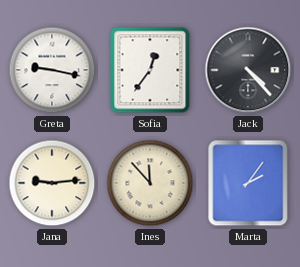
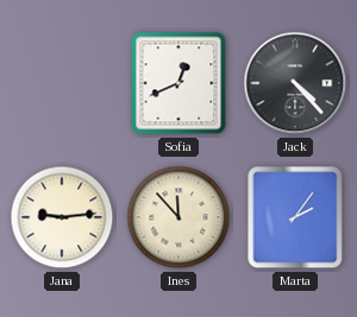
Greta: 9:17 -> none
Sofia: 12:36 -> 12:41
